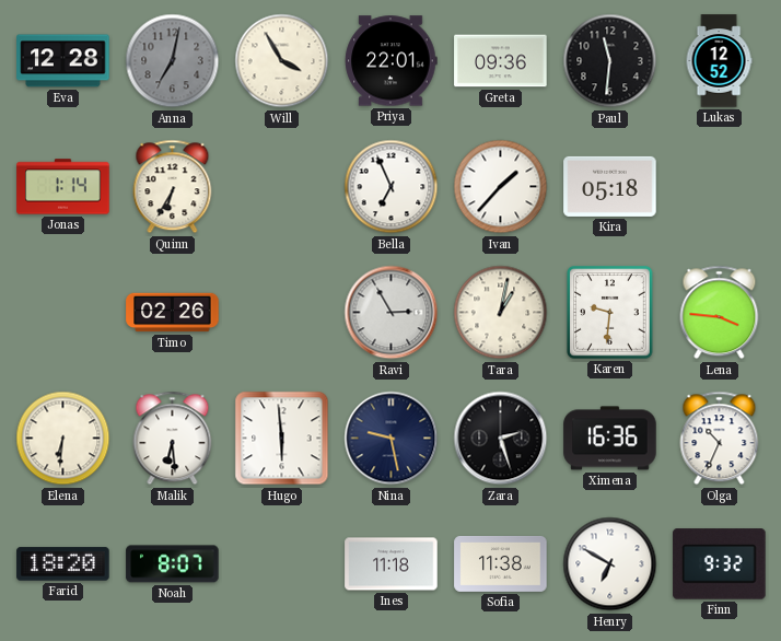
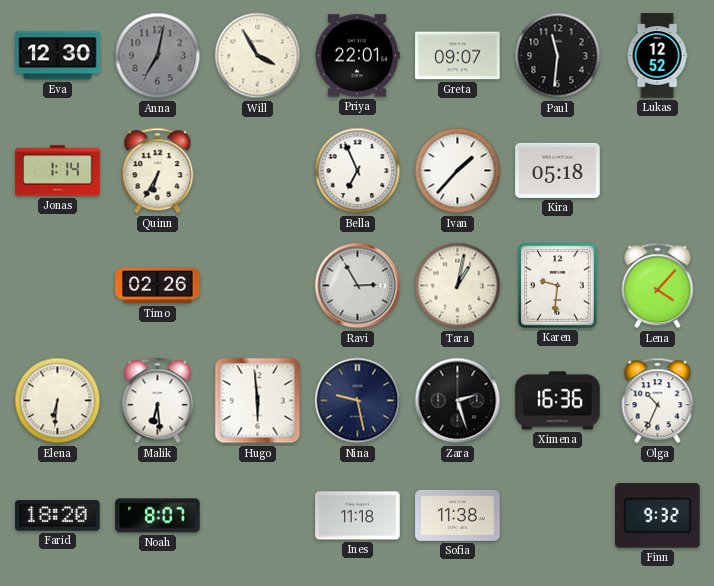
Eva: 12:28 -> 12:30
Greta: 09:36 -> 09:07
Lena: 3:46 -> 4:07
Henry: 6:50 -> none
